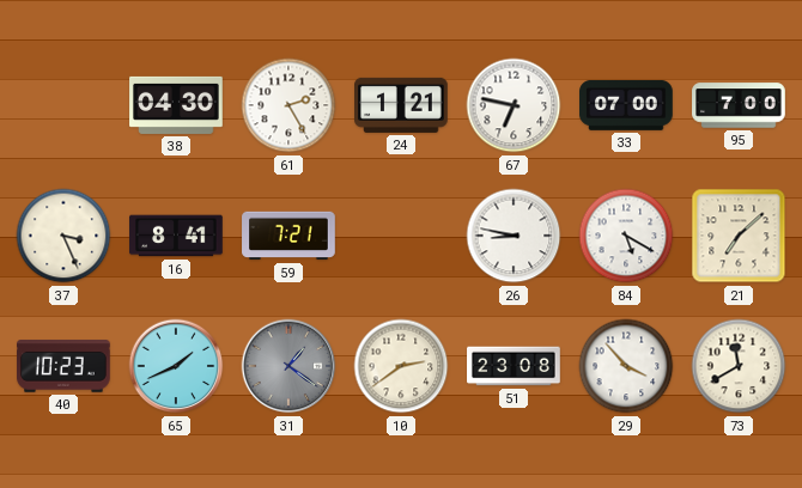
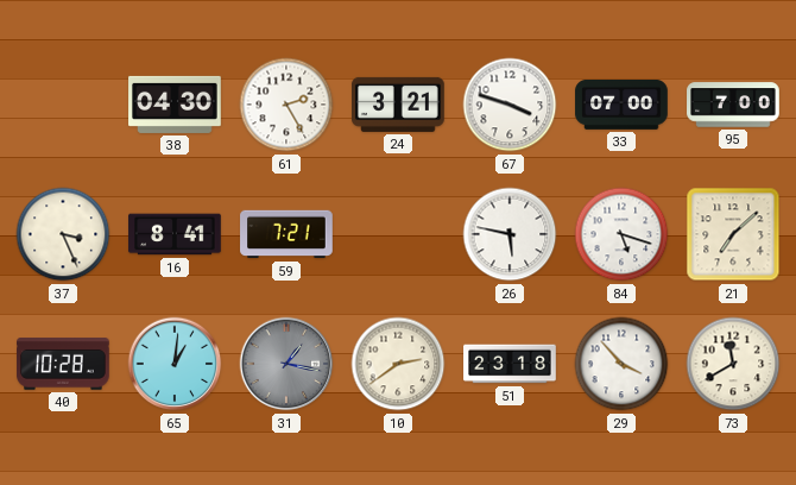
24: 1:21 -> 3:21
67: 6:47 -> 3:48
26: 8:47 -> 5:47
84: 5:20 -> 5:18
40: 10:23 -> 10:28
65: 1:41 -> 1:01
31: 1:21 -> 1:17
51: 23:08 -> 23:18
